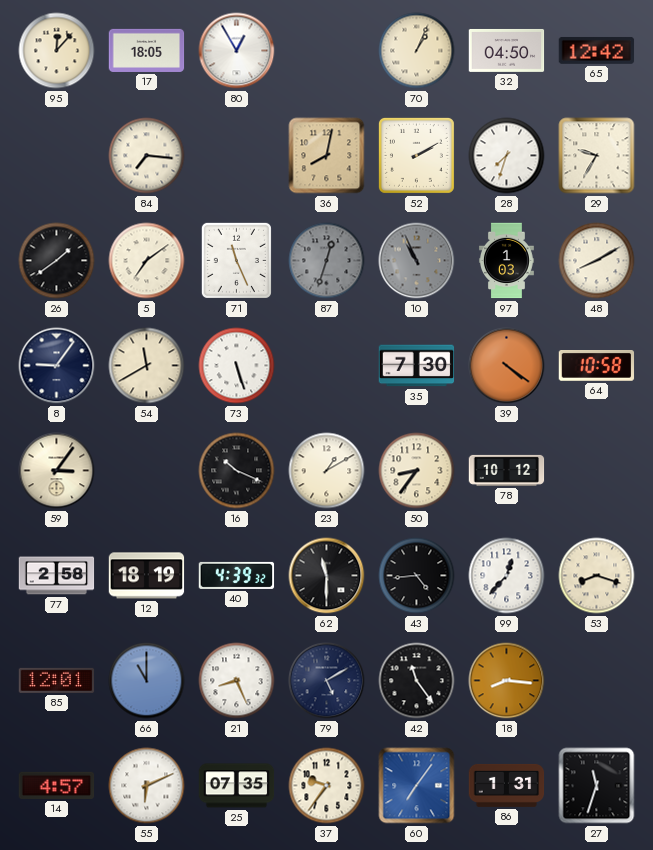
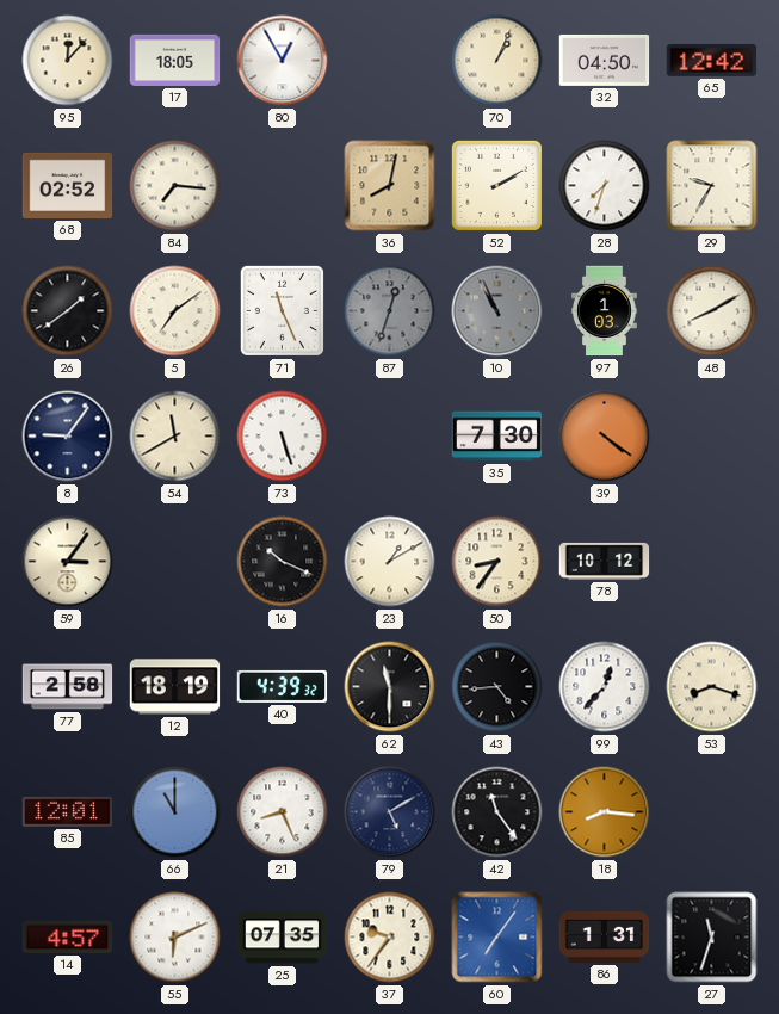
68: none -> 02:52
64: 10:58 -> none
